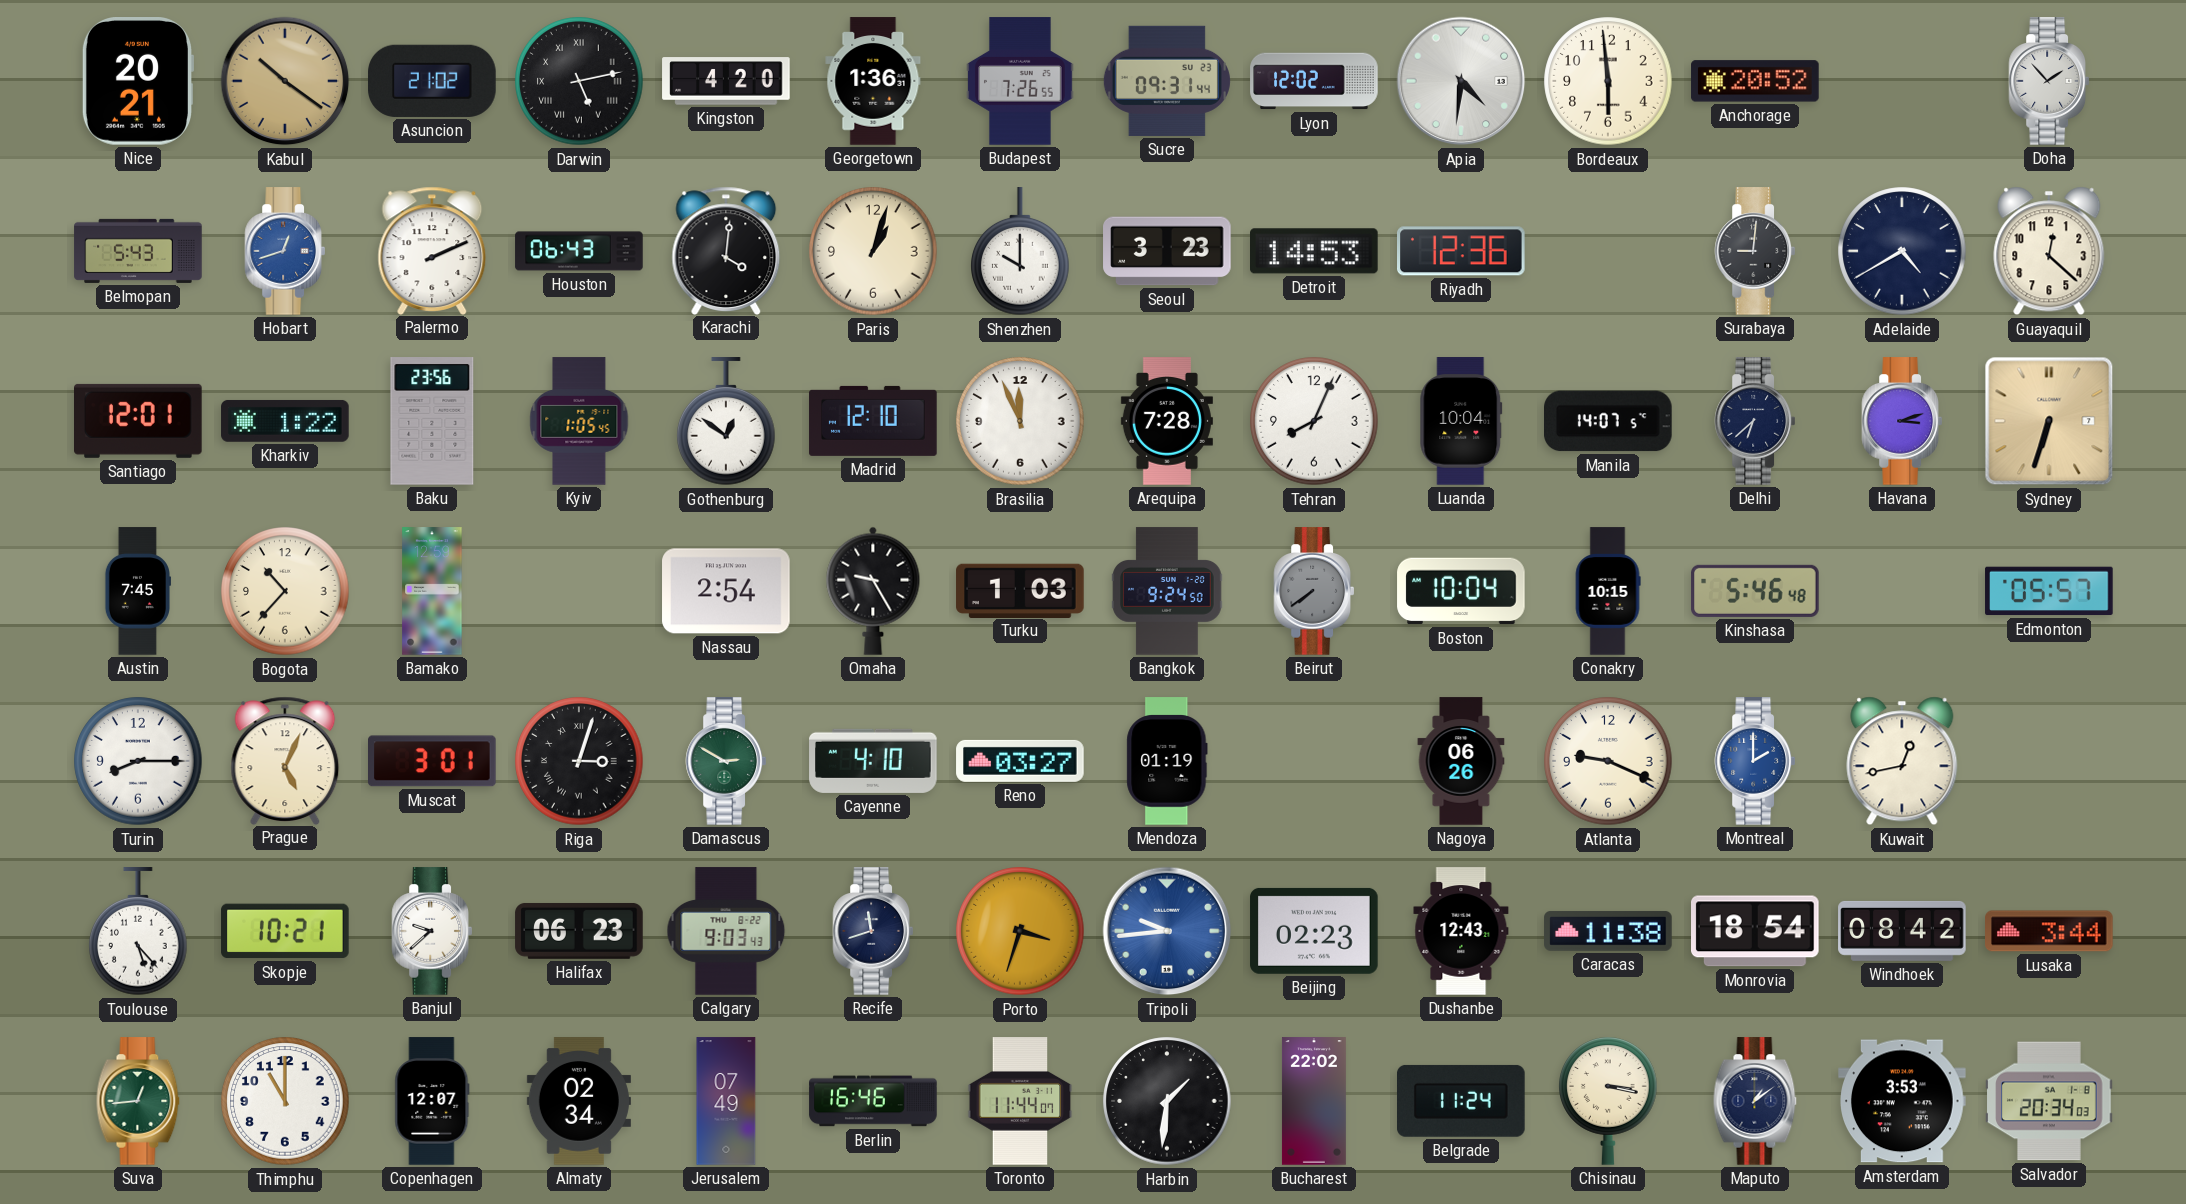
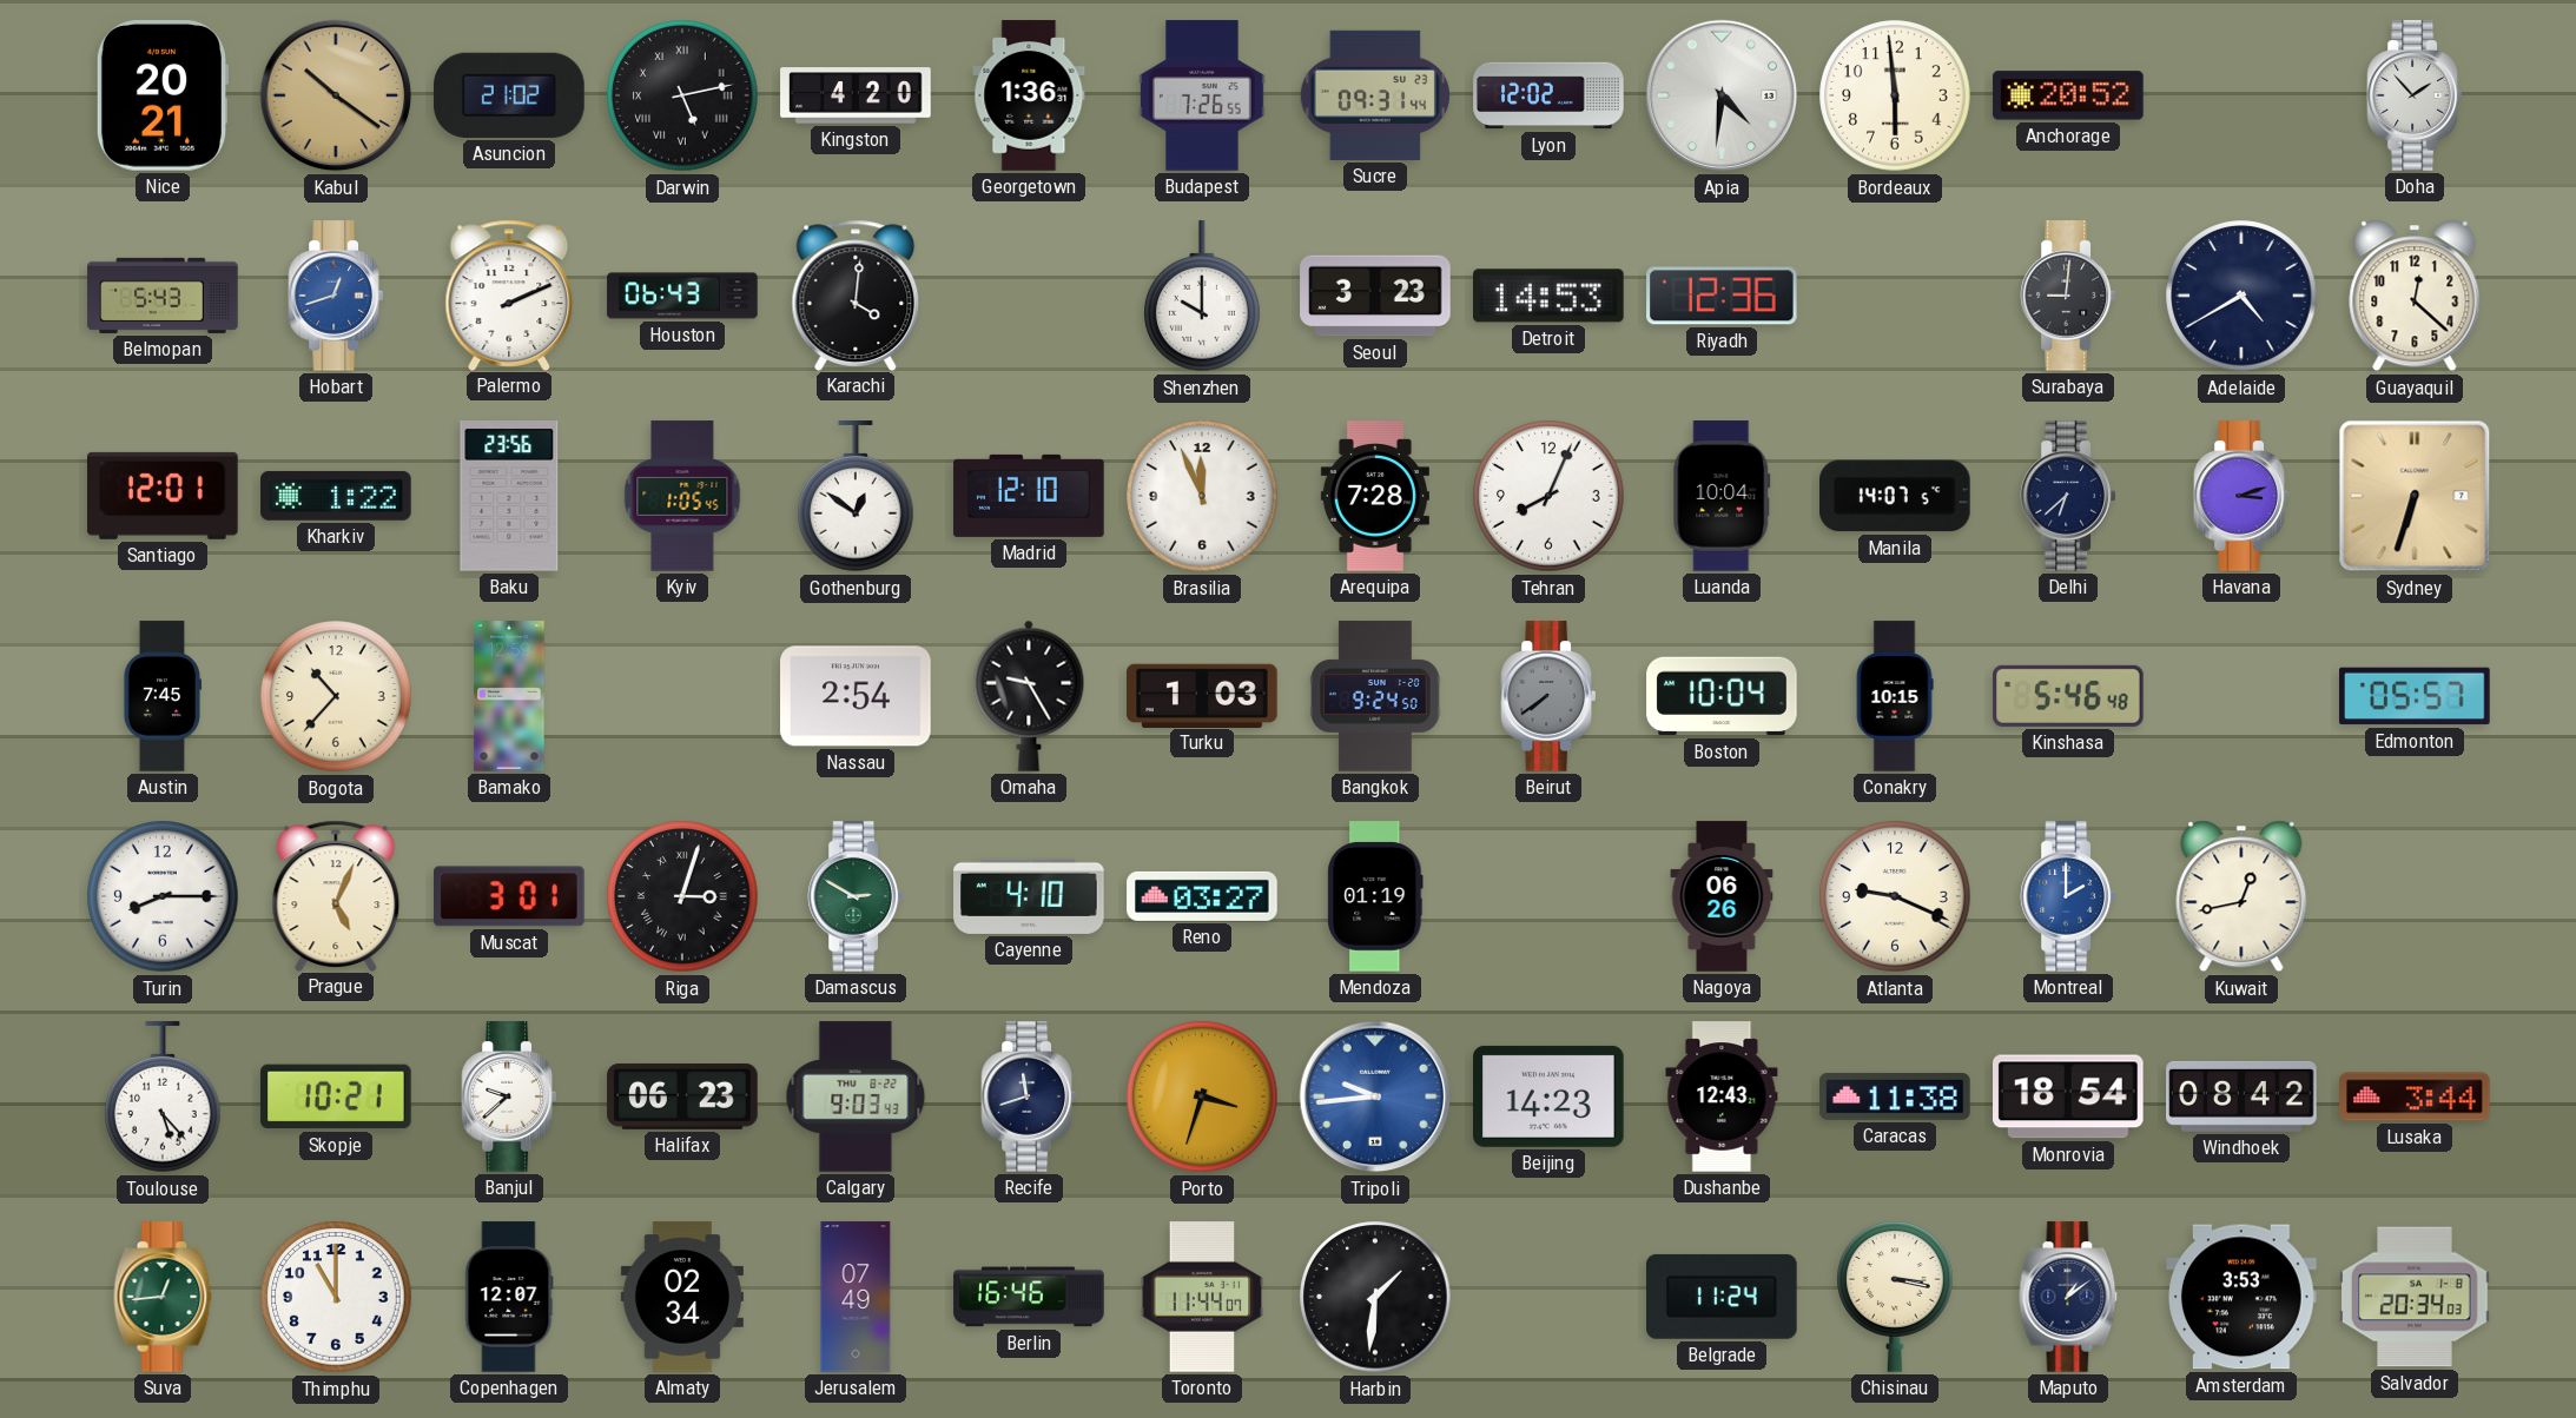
Paris: 1:03 -> none
Beijing: 02:23 -> 14:23
Bucharest: 22:02 -> none
